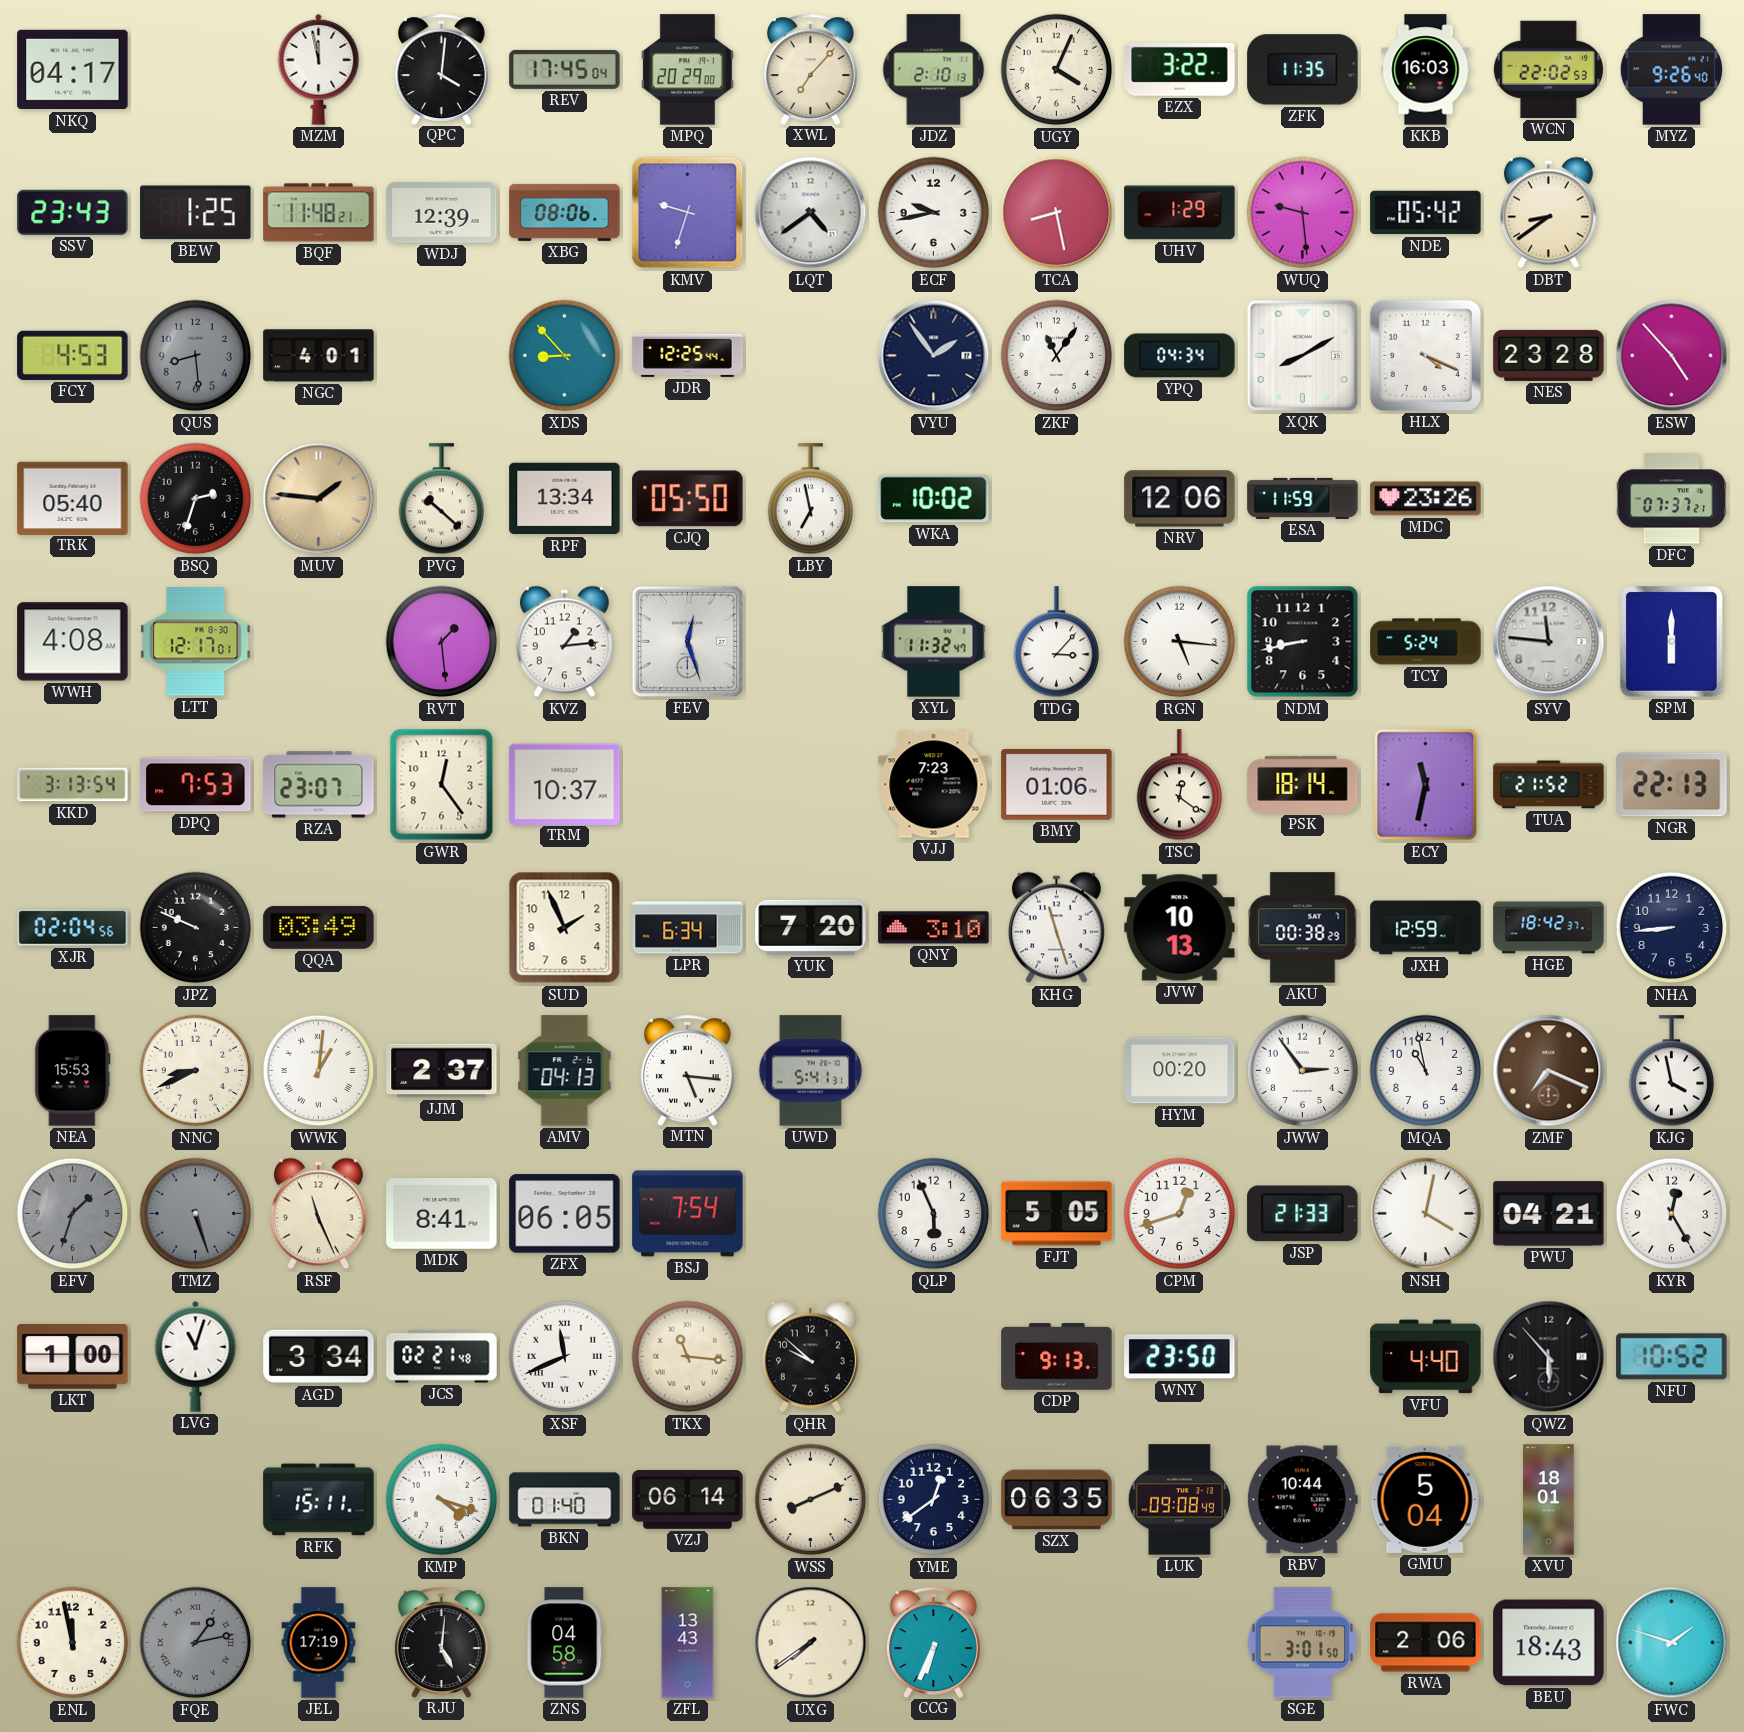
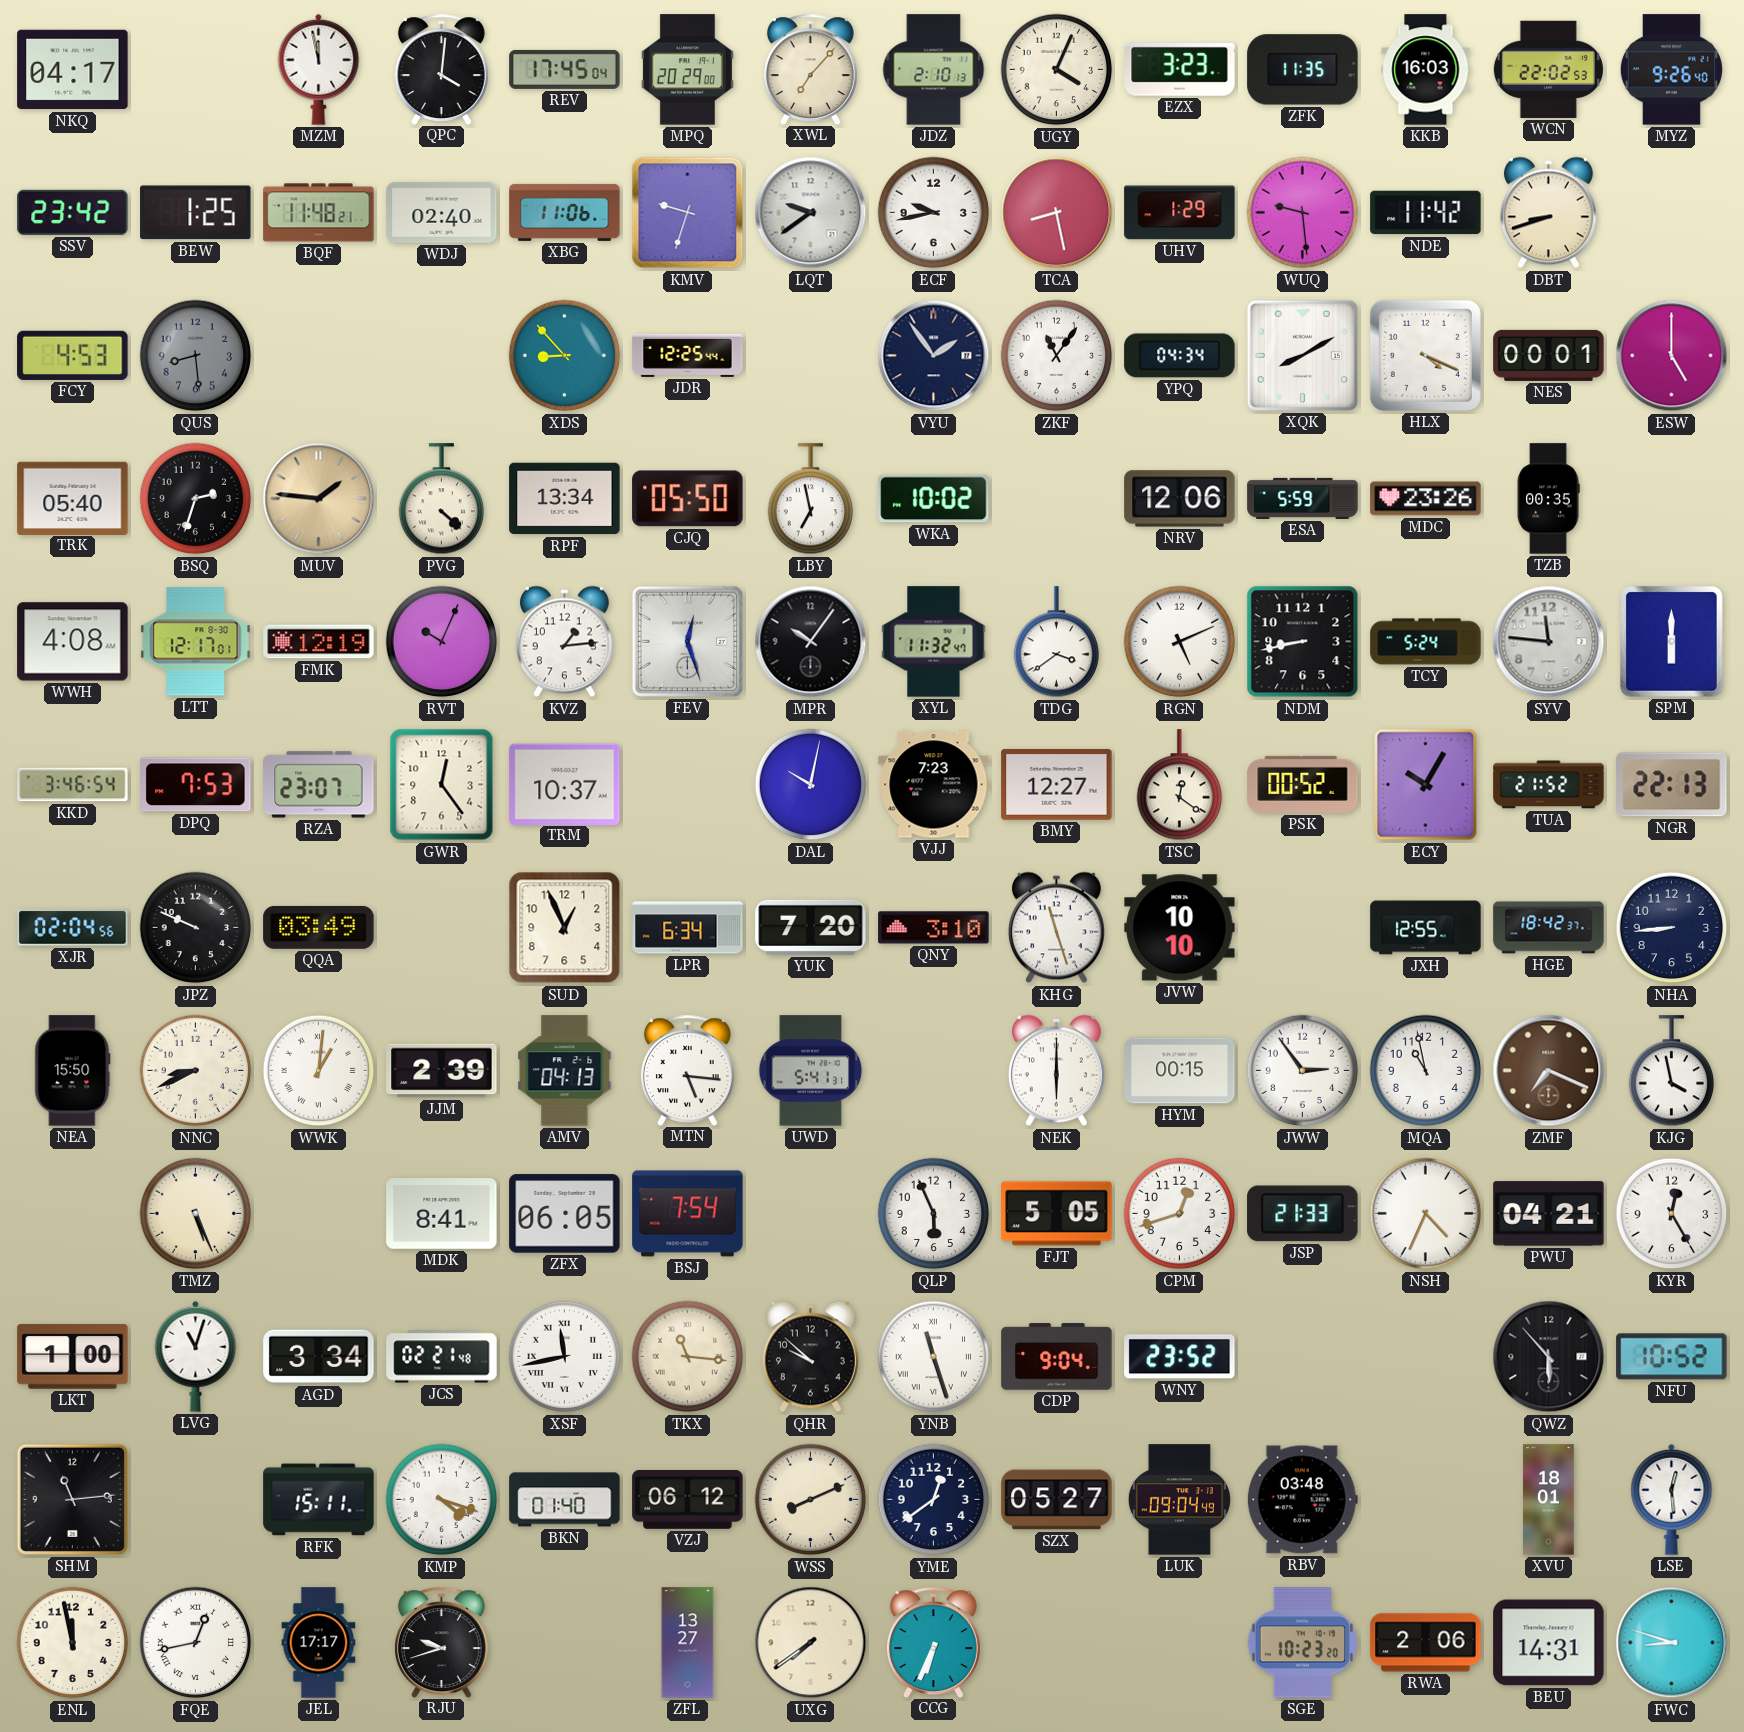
EZX: 3:22 -> 3:23
SSV: 23:43 -> 23:42
WDJ: 12:39 -> 02:40
XBG: 08:06 -> 11:06
LQT: 4:39 -> 9:39
NDE: 05:42 -> 11:42
DBT: 8:39 -> 8:42
NGC: 4:01 -> none
NES: 23:28 -> 00:01
ESW: 4:53 -> 5:00
PVG: 10:22 -> 4:22
ESA: 11:59 -> 5:59
TZB: none -> 00:35
DFC: 07:37 -> none
FMK: none -> 12:19
RVT: 1:29 -> 10:04
MPR: none -> 10:06
TDG: 3:07 -> 3:39
RGN: 5:16 -> 5:11
KKD: 3:13 -> 3:46
DAL: none -> 10:02
BMY: 01:06 -> 12:27
PSK: 18:14 -> 00:52
ECY: 11:32 -> 10:05
SUD: 1:56 -> 12:56
JVW: 10:13 -> 10:10
AKU: 00:38 -> none
JXH: 12:59 -> 12:55
NEA: 15:53 -> 15:50
JJM: 2:37 -> 2:39
NEK: none -> 6:00
HYM: 00:20 -> 00:15
EFV: 1:33 -> none
TMZ: 5:27 -> 5:26
TMZ dial: grey -> cream
RSF: 11:26 -> none
NSH: 4:02 -> 4:34
XSF: 11:41 -> 11:43
YNB: none -> 11:27
CDP: 9:13 -> 9:04
WNY: 23:50 -> 23:52
VFU: 4:40 -> none
SHM: none -> 11:14
VZJ: 06:14 -> 06:12
SZX: 06:35 -> 05:27
LUK: 09:08 -> 09:04
RBV: 10:44 -> 03:48
GMU: 5:04 -> none
LSE: none -> 12:29
FQE: 1:13 -> 12:43
FQE dial: grey -> white
JEL: 17:19 -> 17:17
RJU: 5:01 -> 9:42
ZNS: 04:58 -> none
ZFL: 13:43 -> 13:27
SGE: 3:01 -> 10:23
BEU: 18:43 -> 14:31
FWC: 1:48 -> 8:48
